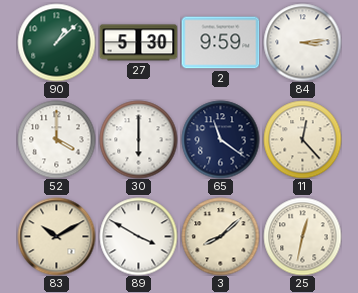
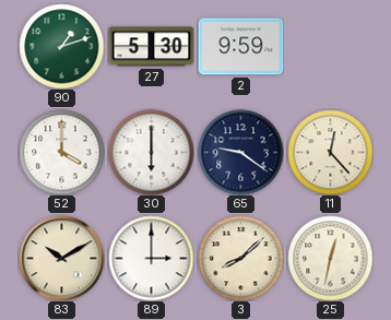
90: 1:08 -> 1:12
84: 3:14 -> none
65: 11:21 -> 9:21
89: 3:50 -> 3:00
